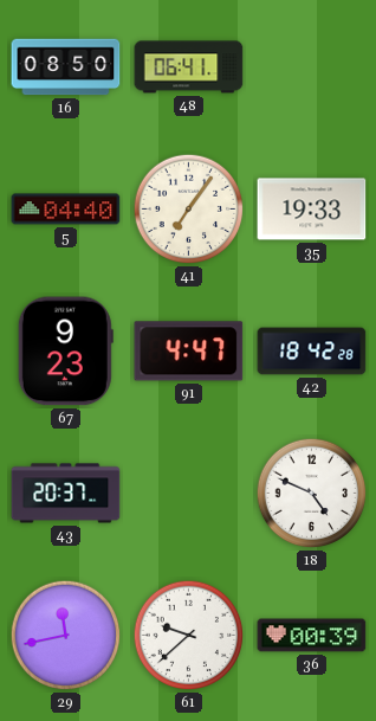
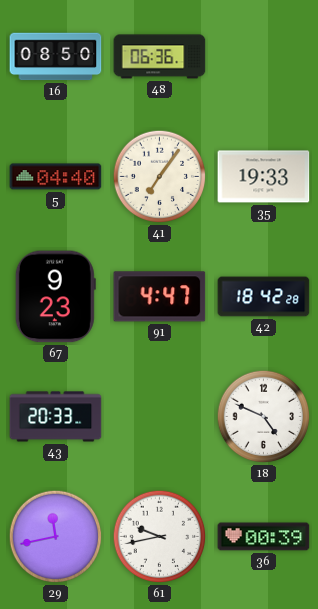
48: 06:41 -> 06:36
43: 20:37 -> 20:33
61: 9:38 -> 9:43
